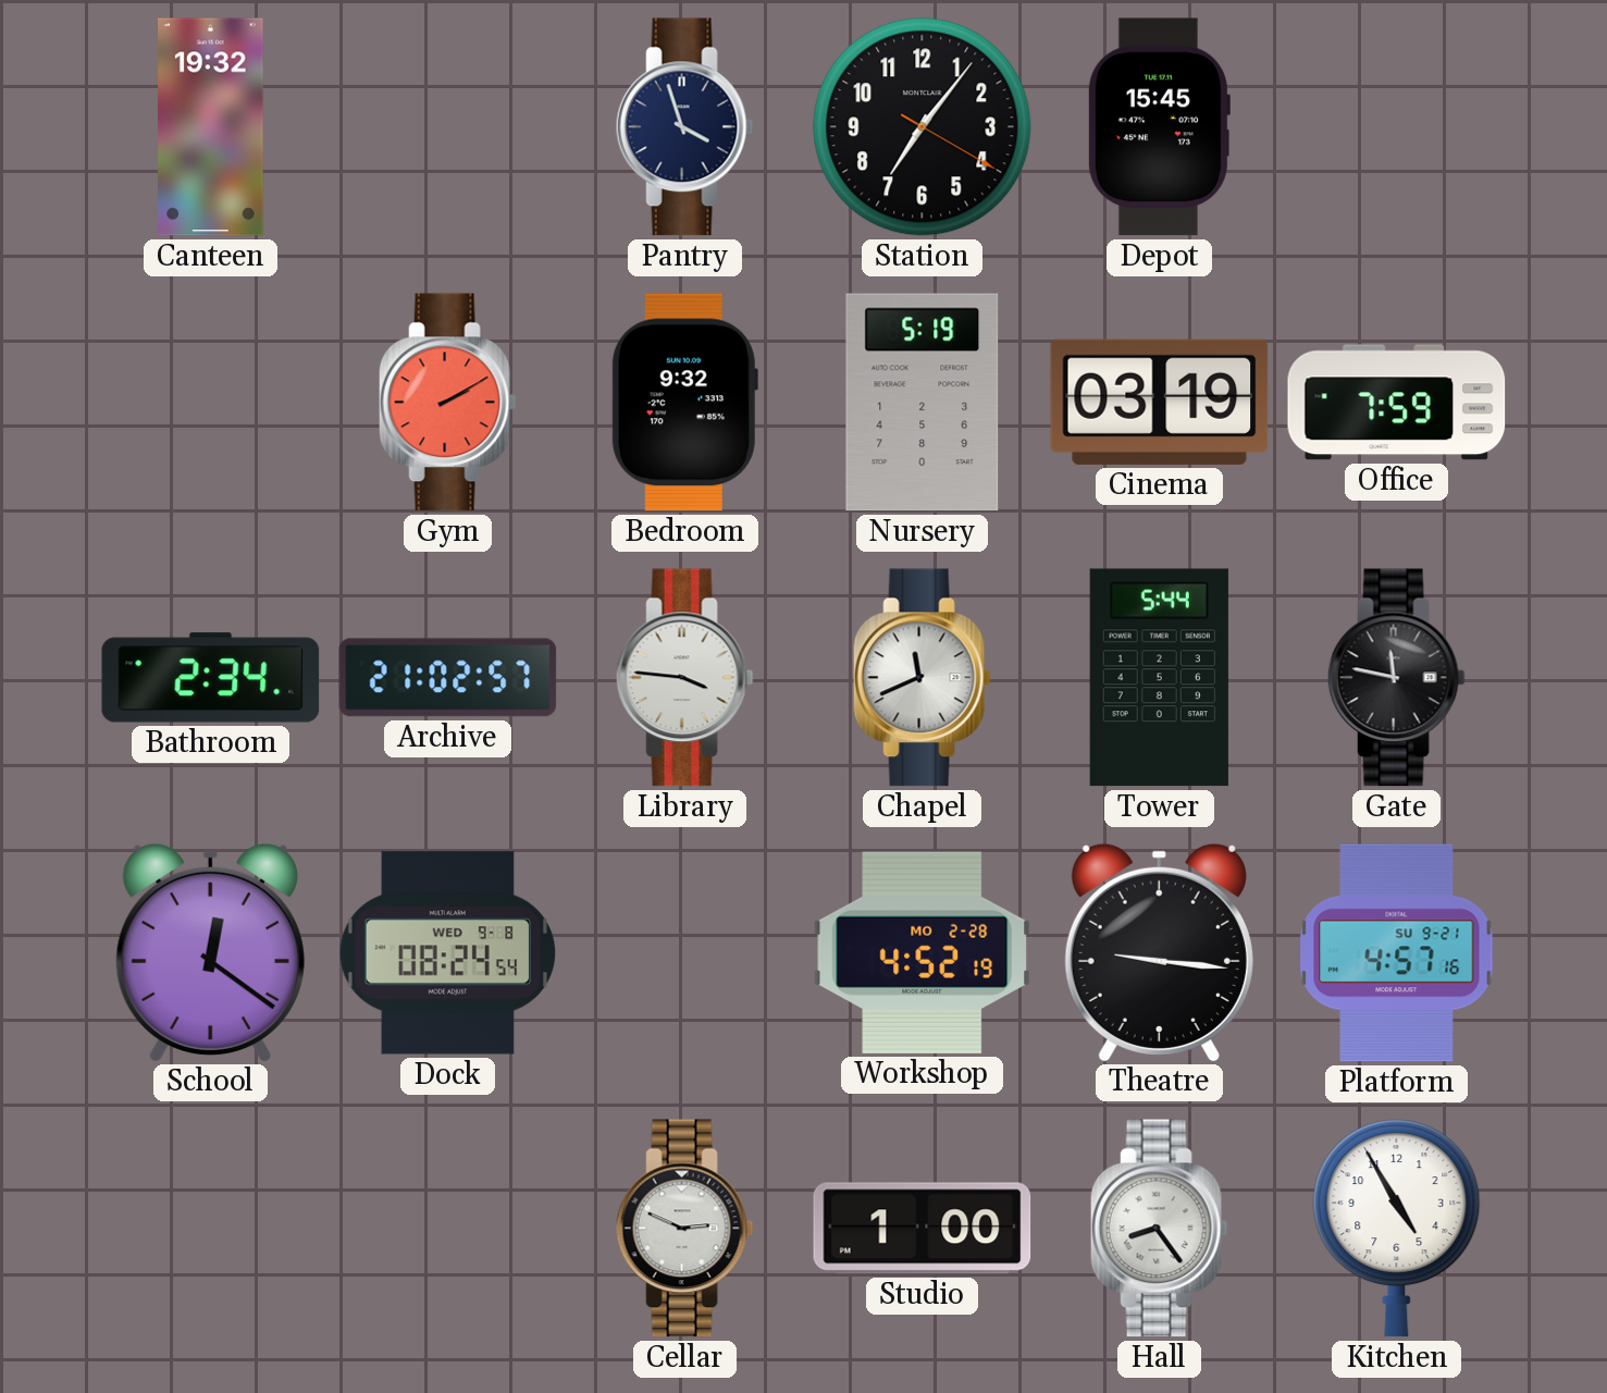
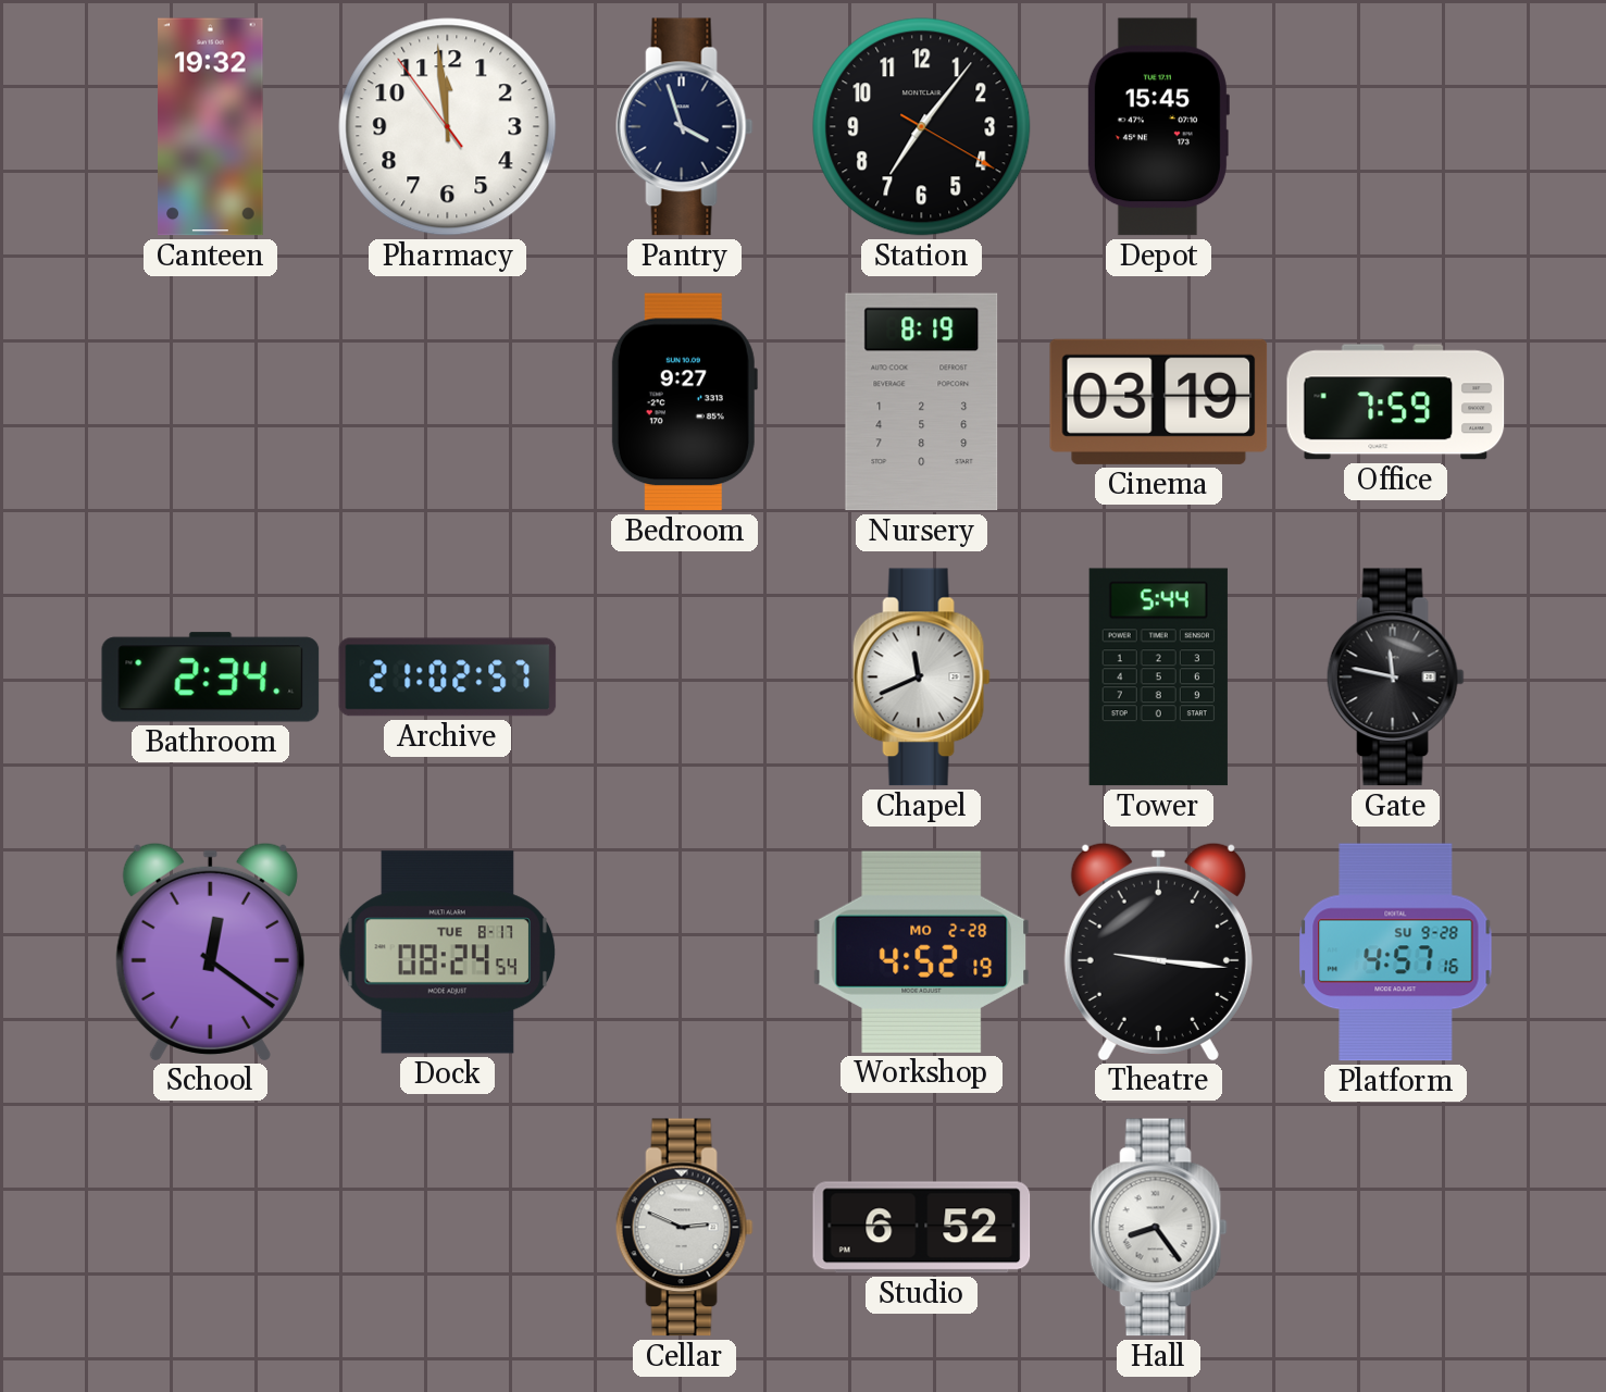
Pharmacy: none -> 11:58
Gym: 2:10 -> none
Bedroom: 9:32 -> 9:27
Nursery: 5:19 -> 8:19
Library: 3:46 -> none
Dock date: WED 9-8 -> TUE 8-17
Platform date: SU 9-21 -> SU 9-28
Studio: 1:00 -> 6:52
Kitchen: 4:55 -> none
